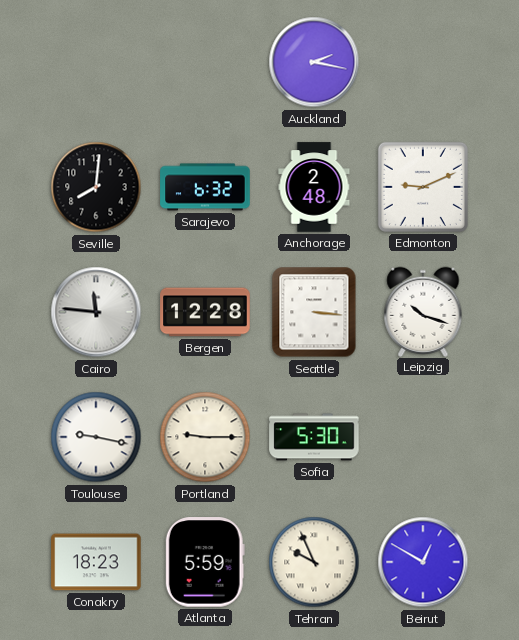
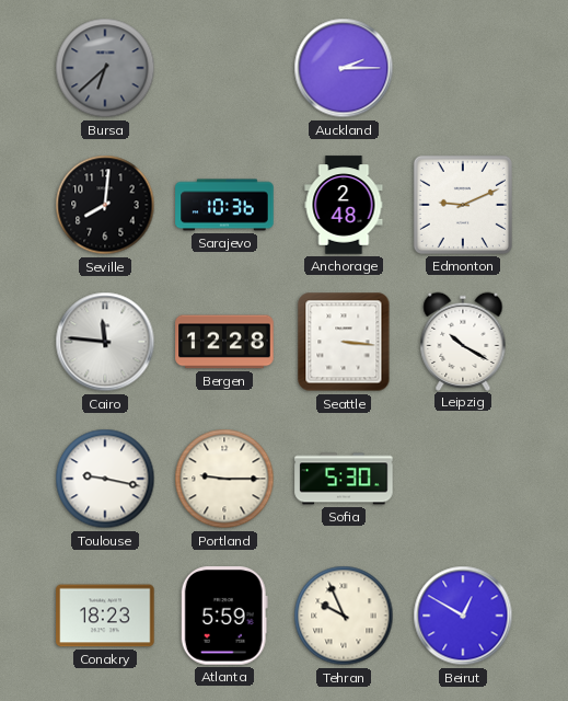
Bursa: none -> 6:38
Auckland: 2:17 -> 2:15
Sarajevo: 6:32 -> 10:36
Leipzig: 10:18 -> 10:20
